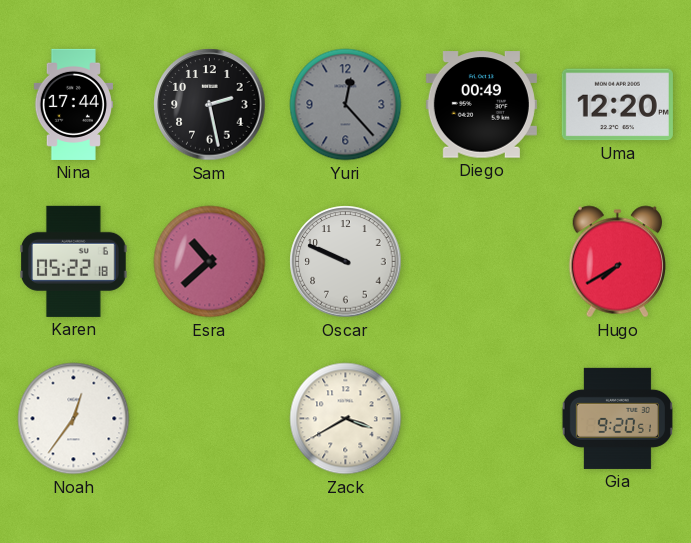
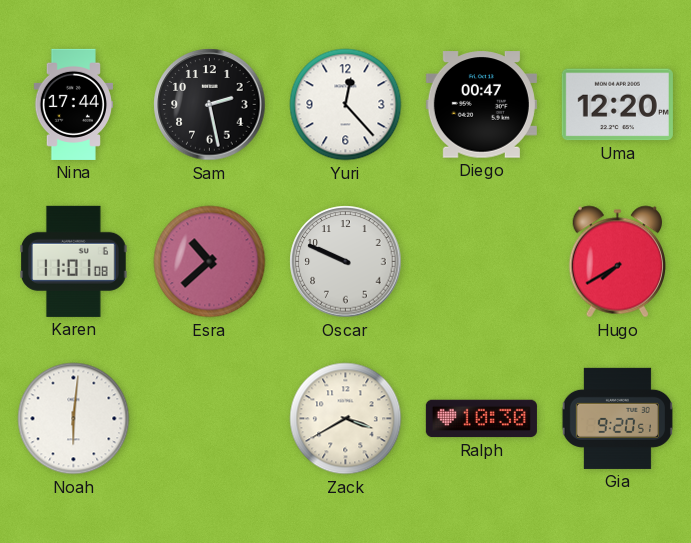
Yuri dial: grey -> white
Diego: 00:49 -> 00:47
Karen: 05:22 -> 11:01
Noah: 12:36 -> 6:01
Ralph: none -> 10:30
